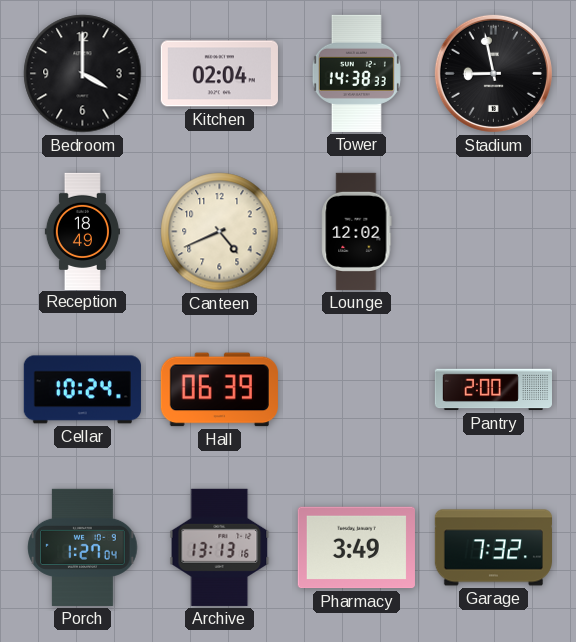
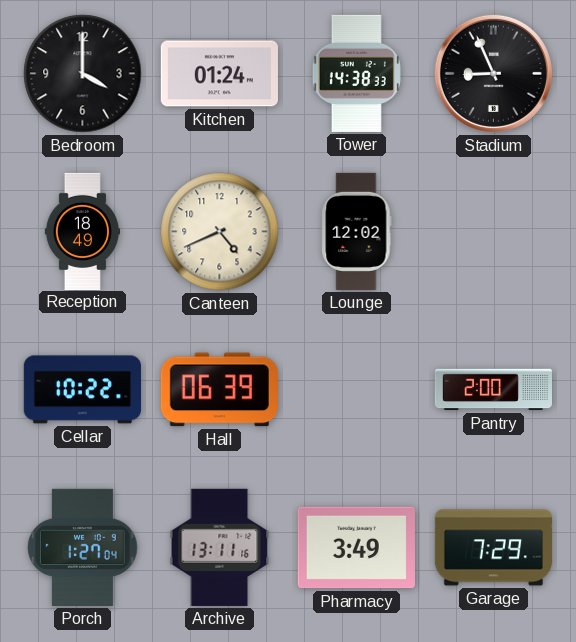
Kitchen: 02:04 -> 01:24
Stadium: 8:58 -> 8:56
Cellar: 10:24 -> 10:22
Archive: 13:13 -> 13:11
Garage: 7:32 -> 7:29
